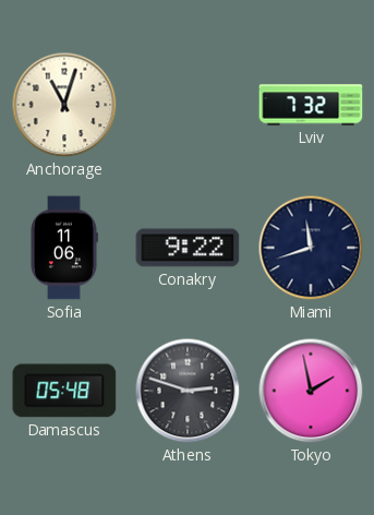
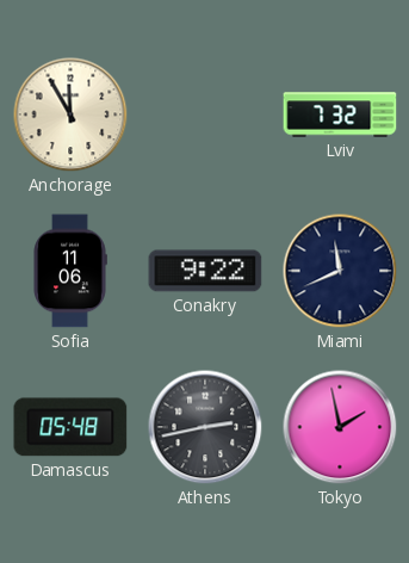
Anchorage: 11:03 -> 11:55
Miami: 11:42 -> 11:41
Athens: 2:48 -> 2:43
